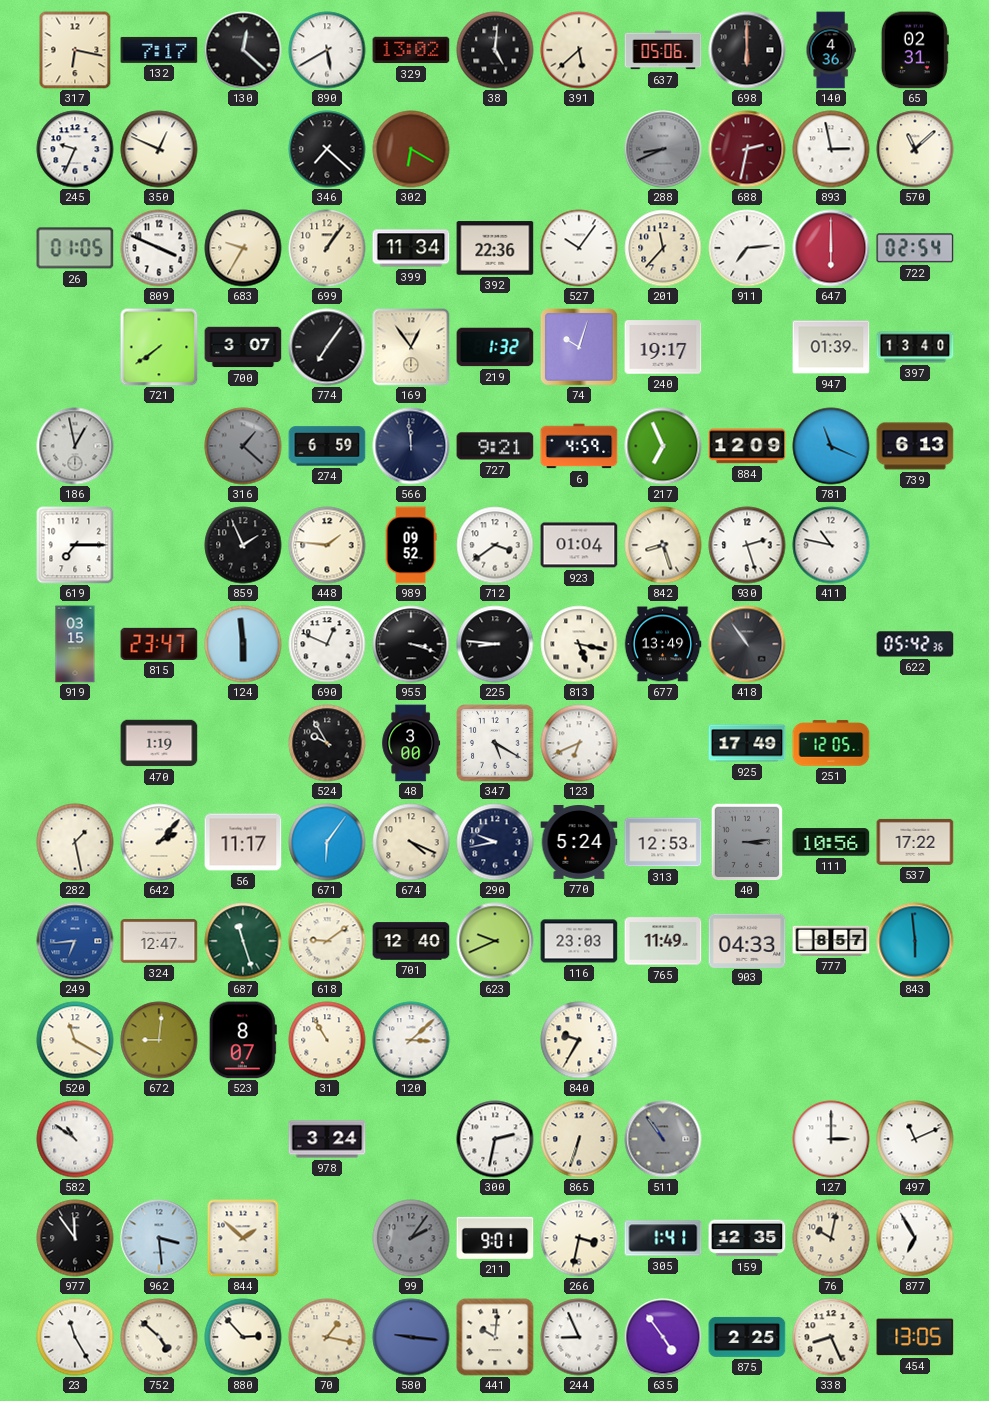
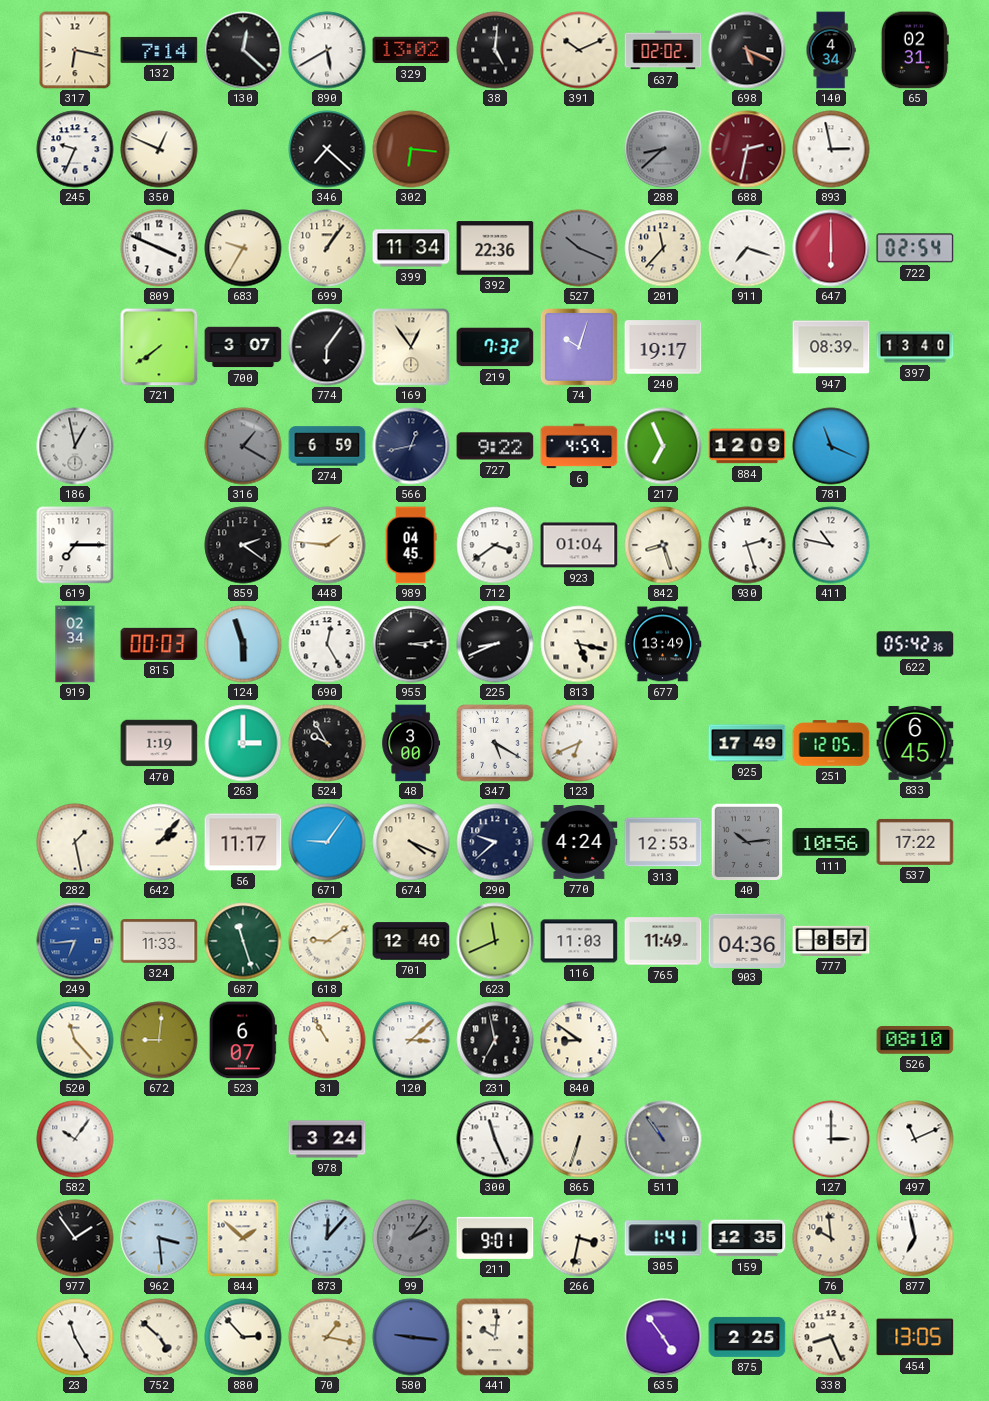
132: 7:17 -> 7:14
391: 5:38 -> 10:11
637: 05:06 -> 02:02
698: 6:00 -> 5:19
140: 4:36 -> 4:34
302: 6:20 -> 6:16
288: 8:41 -> 8:38
570: 11:08 -> none
26: 01:05 -> none
527: 10:06 -> 10:19
527 dial: white -> grey
911: 7:14 -> 7:18
774: 7:06 -> 6:06
219: 1:32 -> 7:32
947: 01:39 -> 08:39
316: 1:22 -> 1:20
566: 11:59 -> 12:43
727: 9:21 -> 9:22
739: 6:13 -> none
859: 1:56 -> 2:21
989: 09:52 -> 04:45
919: 03:15 -> 02:34
815: 23:47 -> 00:03
124: 5:59 -> 5:57
690: 12:49 -> 12:25
955: 3:18 -> 3:14
225: 8:46 -> 8:41
418: 10:54 -> none
263: none -> 3:00
833: none -> 6:45
671: 6:06 -> 9:06
290: 9:43 -> 9:38
770: 5:24 -> 4:24
40: 3:14 -> 10:14
324: 12:47 -> 11:33
623: 9:41 -> 11:41
116: 23:03 -> 11:03
903: 04:33 -> 04:36
843: 5:59 -> none
520: 11:20 -> 11:23
523: 8:07 -> 6:07
231: none -> 6:58
840: 9:35 -> 8:51
526: none -> 08:10
582: 10:51 -> 10:06
300: 2:32 -> 11:26
977: 11:54 -> 1:54
873: none -> 12:07
76: 10:02 -> 9:59
877: 6:55 -> 6:58
244: 8:56 -> none
